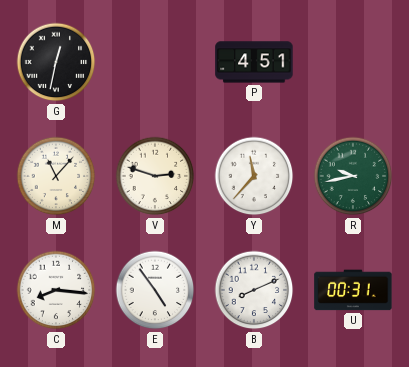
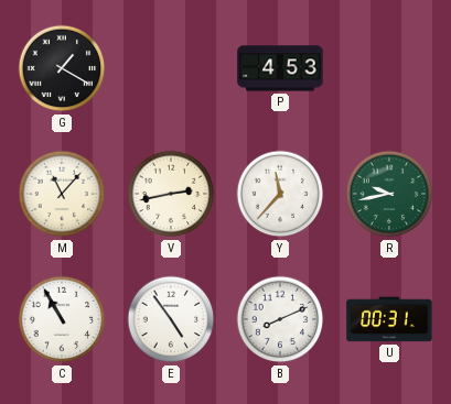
G: 12:32 -> 1:20
P: 4:51 -> 4:53
V: 2:48 -> 2:43
C: 8:16 -> 10:55
